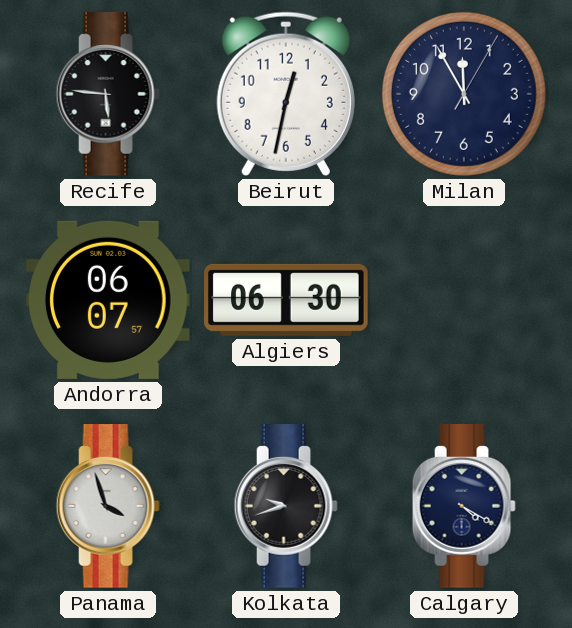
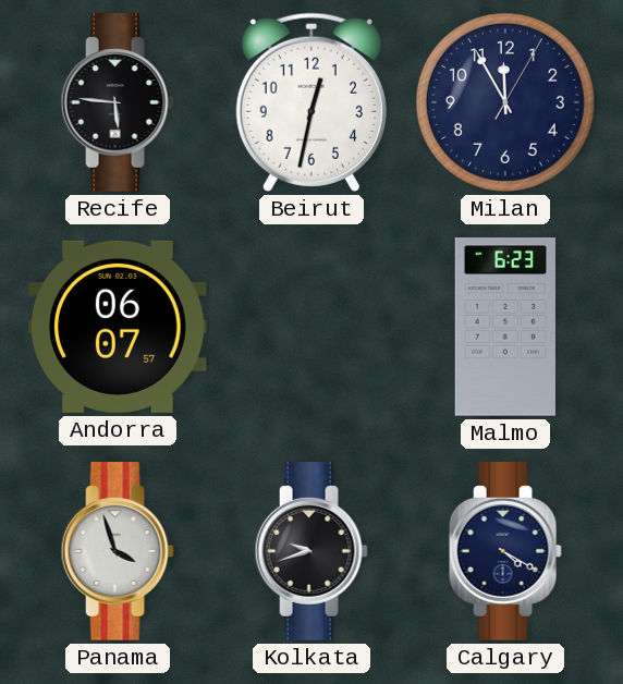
Algiers: 06:30 -> none
Malmo: none -> 6:23
